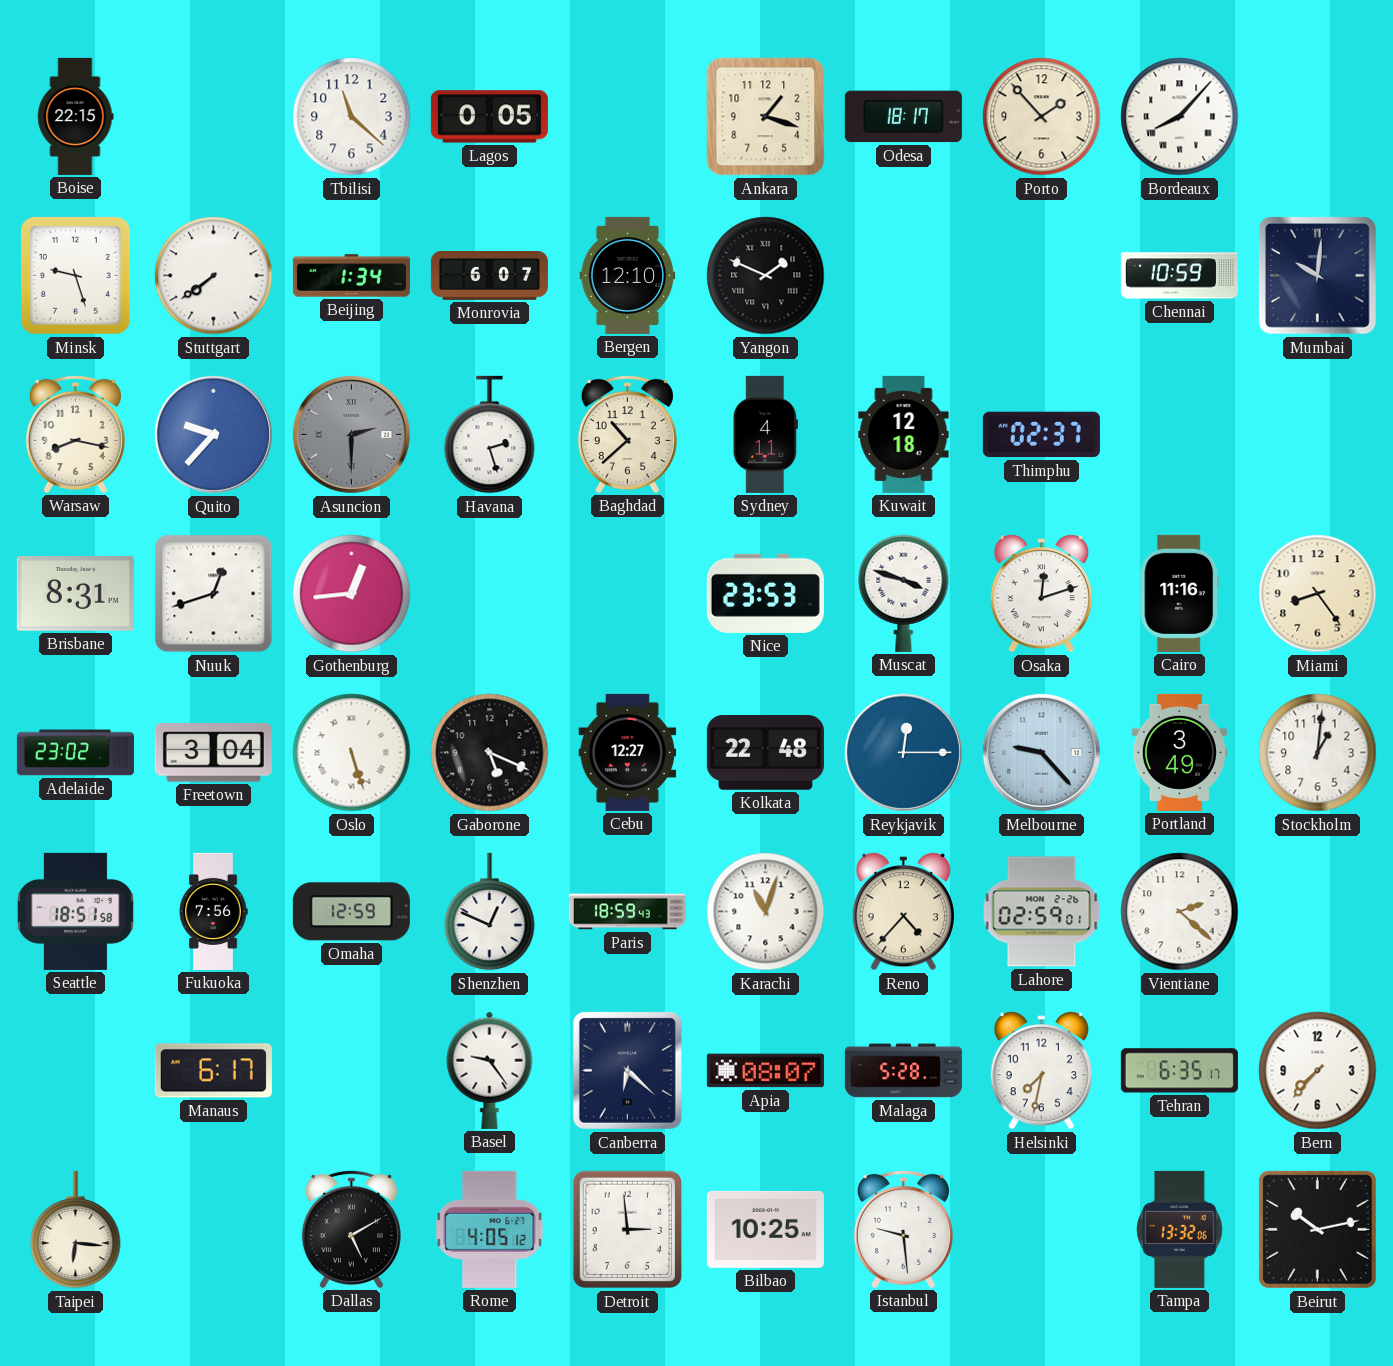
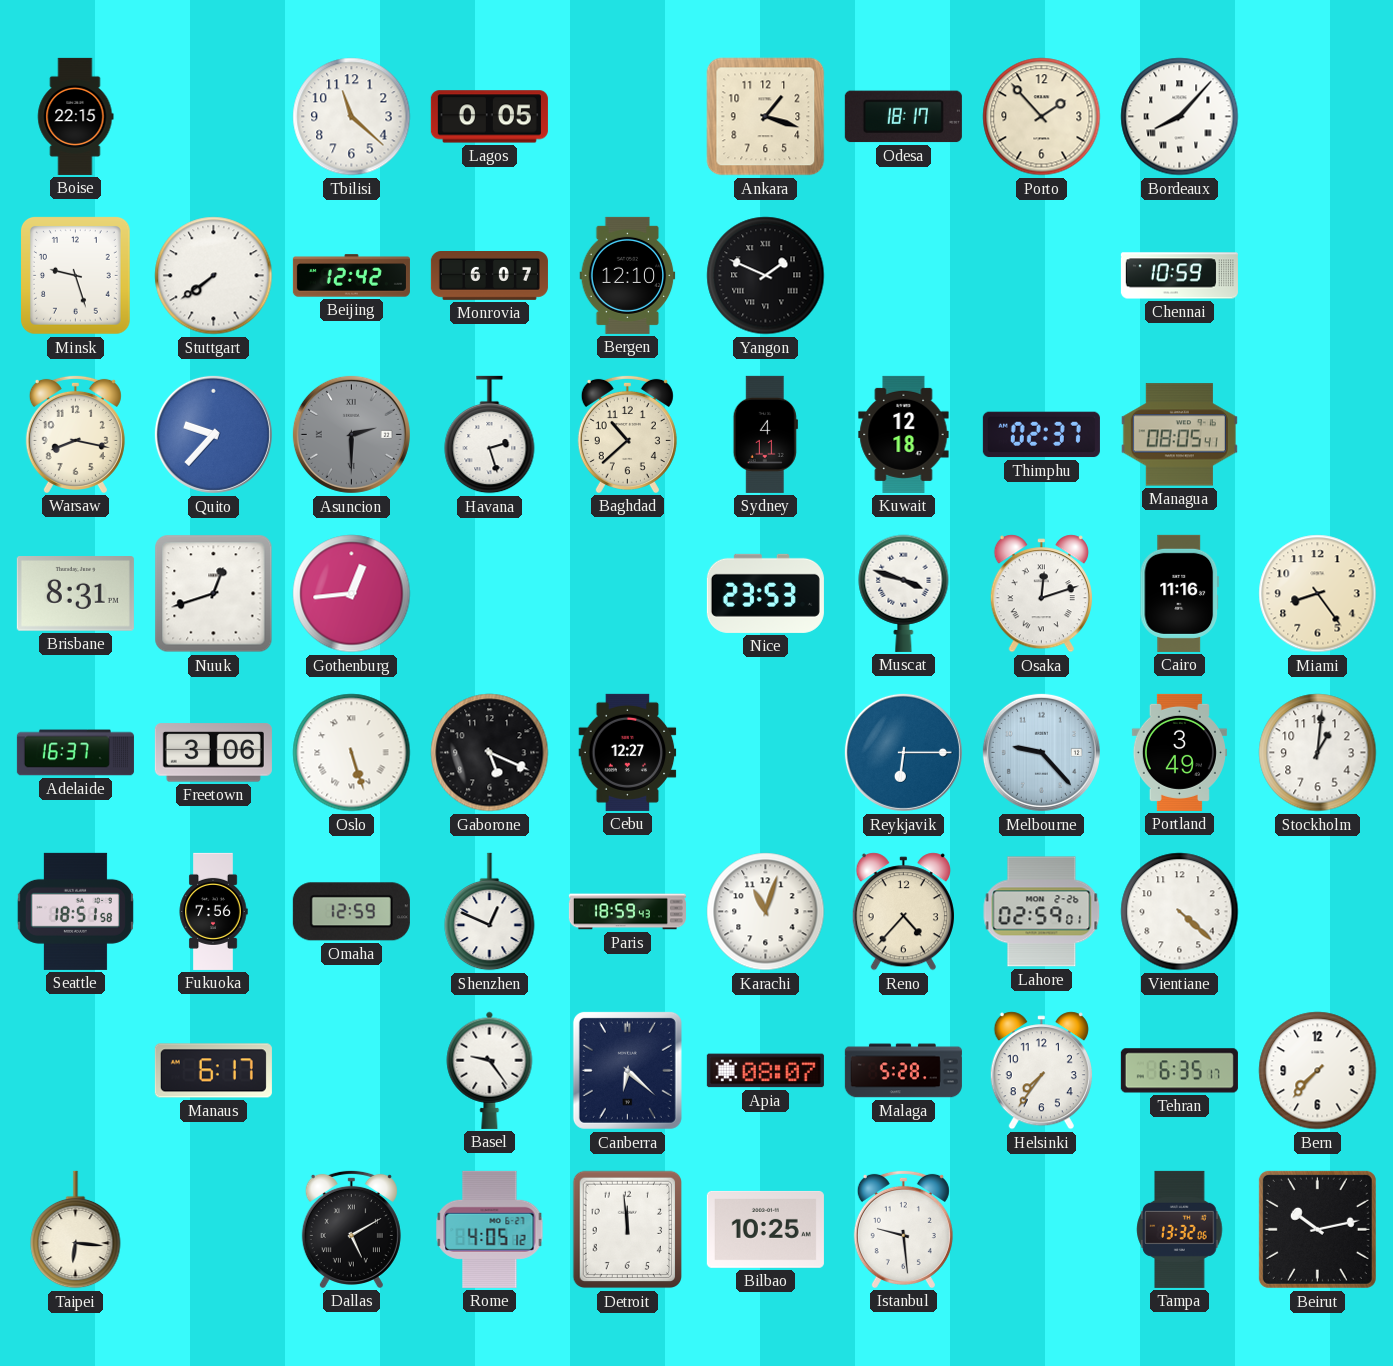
Beijing: 1:34 -> 12:42
Mumbai: 10:01 -> none
Managua: none -> 08:05
Adelaide: 23:02 -> 16:37
Freetown: 3:04 -> 3:06
Kolkata: 22:48 -> none
Reykjavik: 12:15 -> 6:15
Vientiane: 2:22 -> 4:22
Helsinki: 7:32 -> 7:36
Detroit: 2:59 -> 11:59
